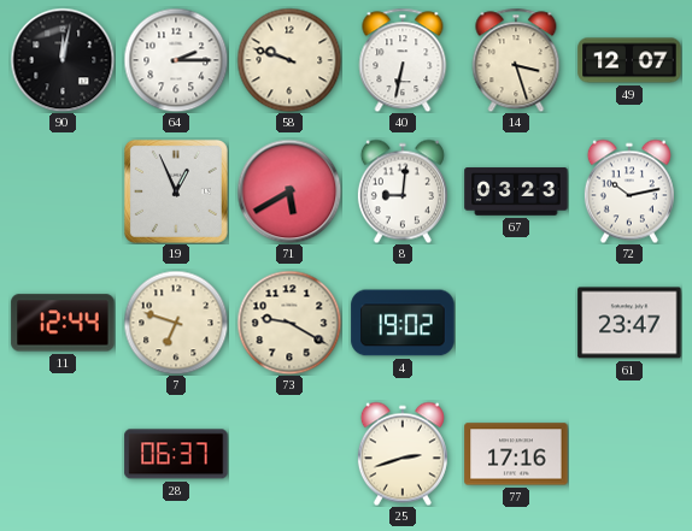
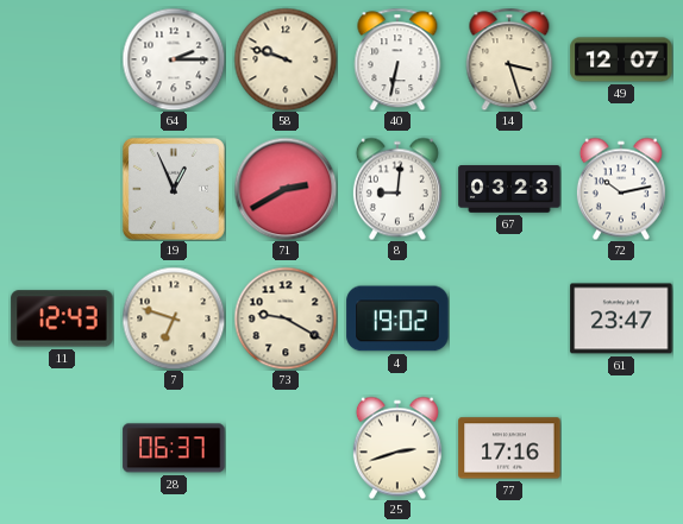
90: 12:02 -> none
71: 5:40 -> 2:40
11: 12:44 -> 12:43
